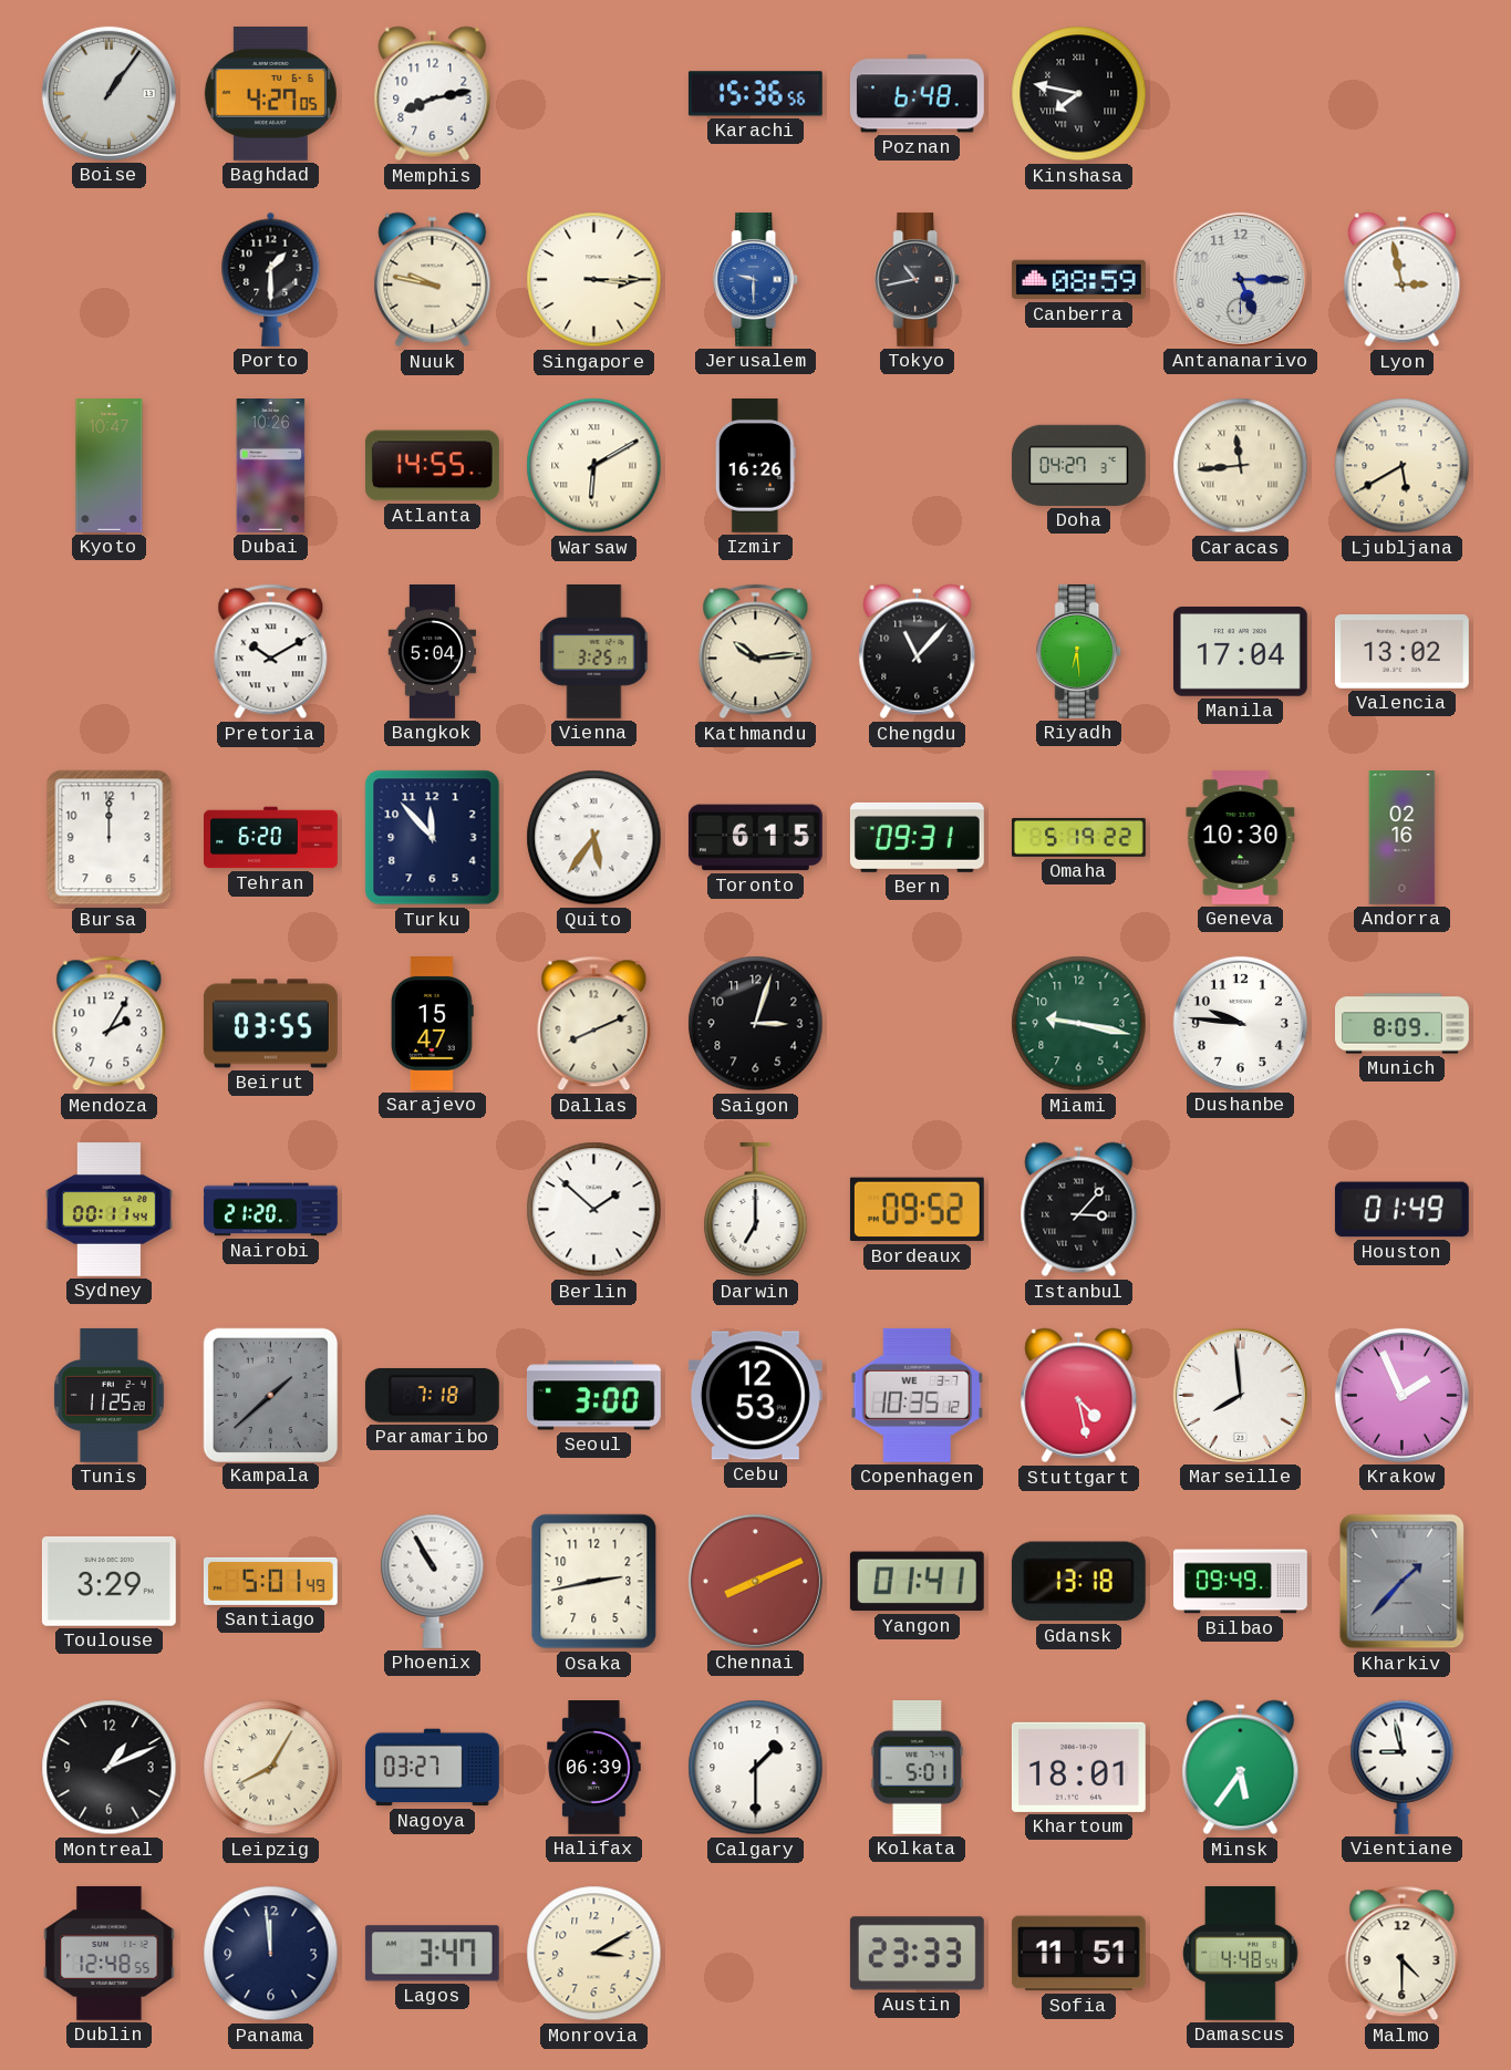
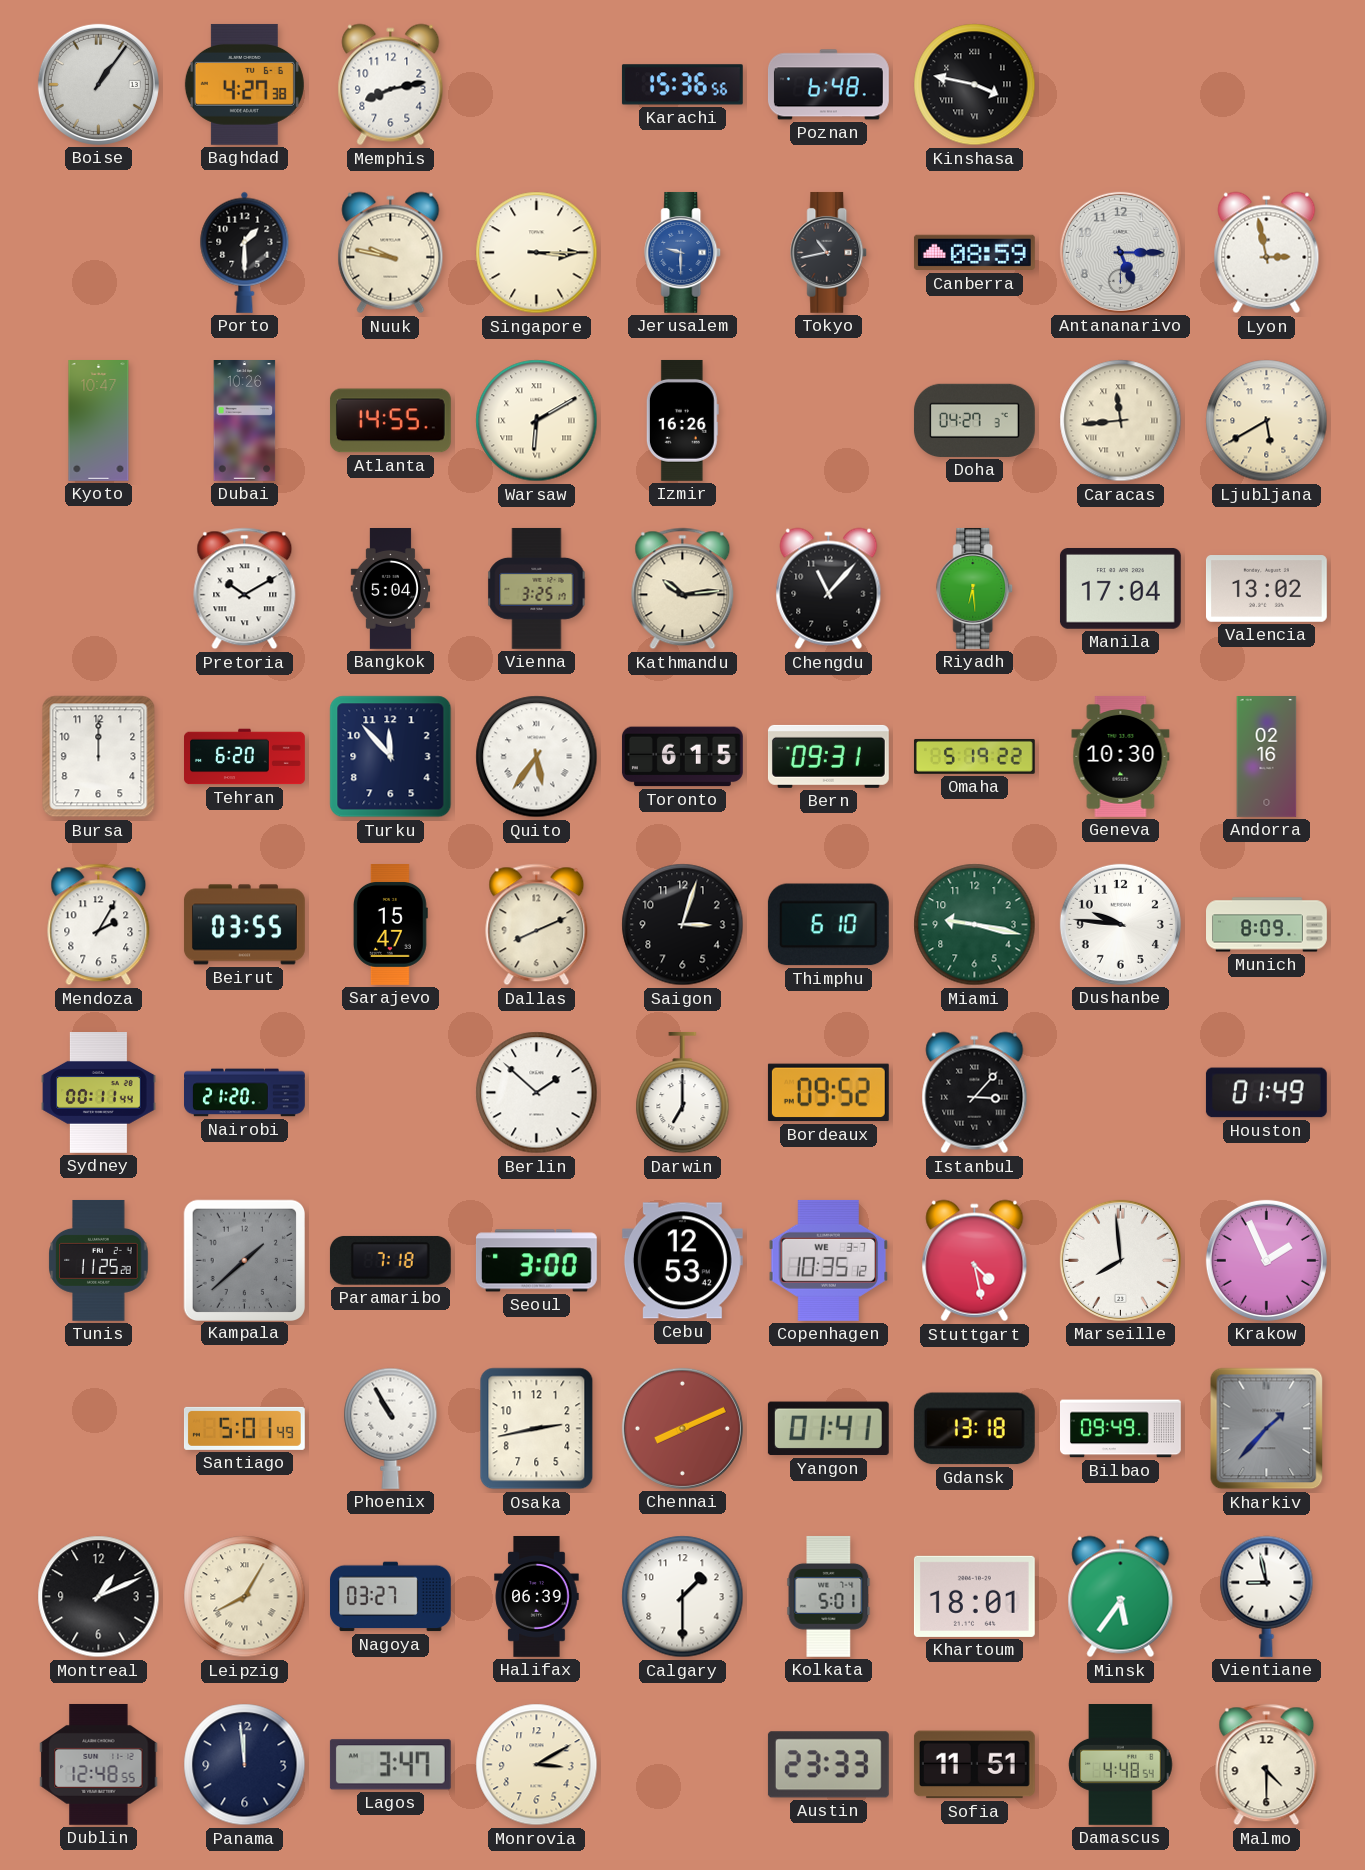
Baghdad: 4:27:05 -> 4:27:38
Kinshasa: 7:47 -> 3:47
Thimphu: none -> 6:10
Toulouse: 3:29 -> none
